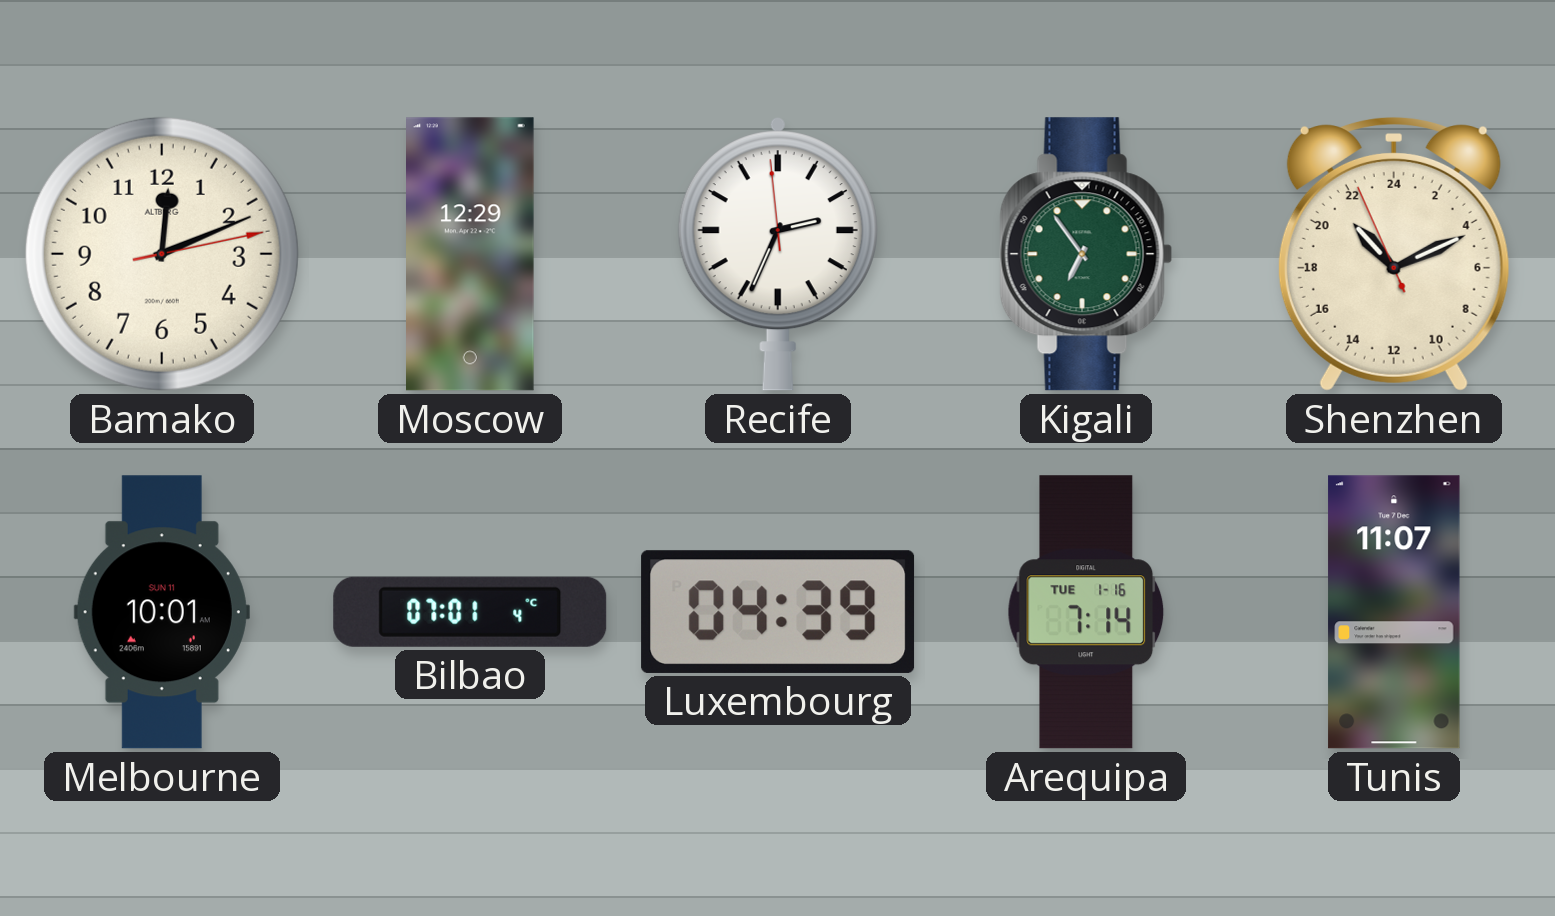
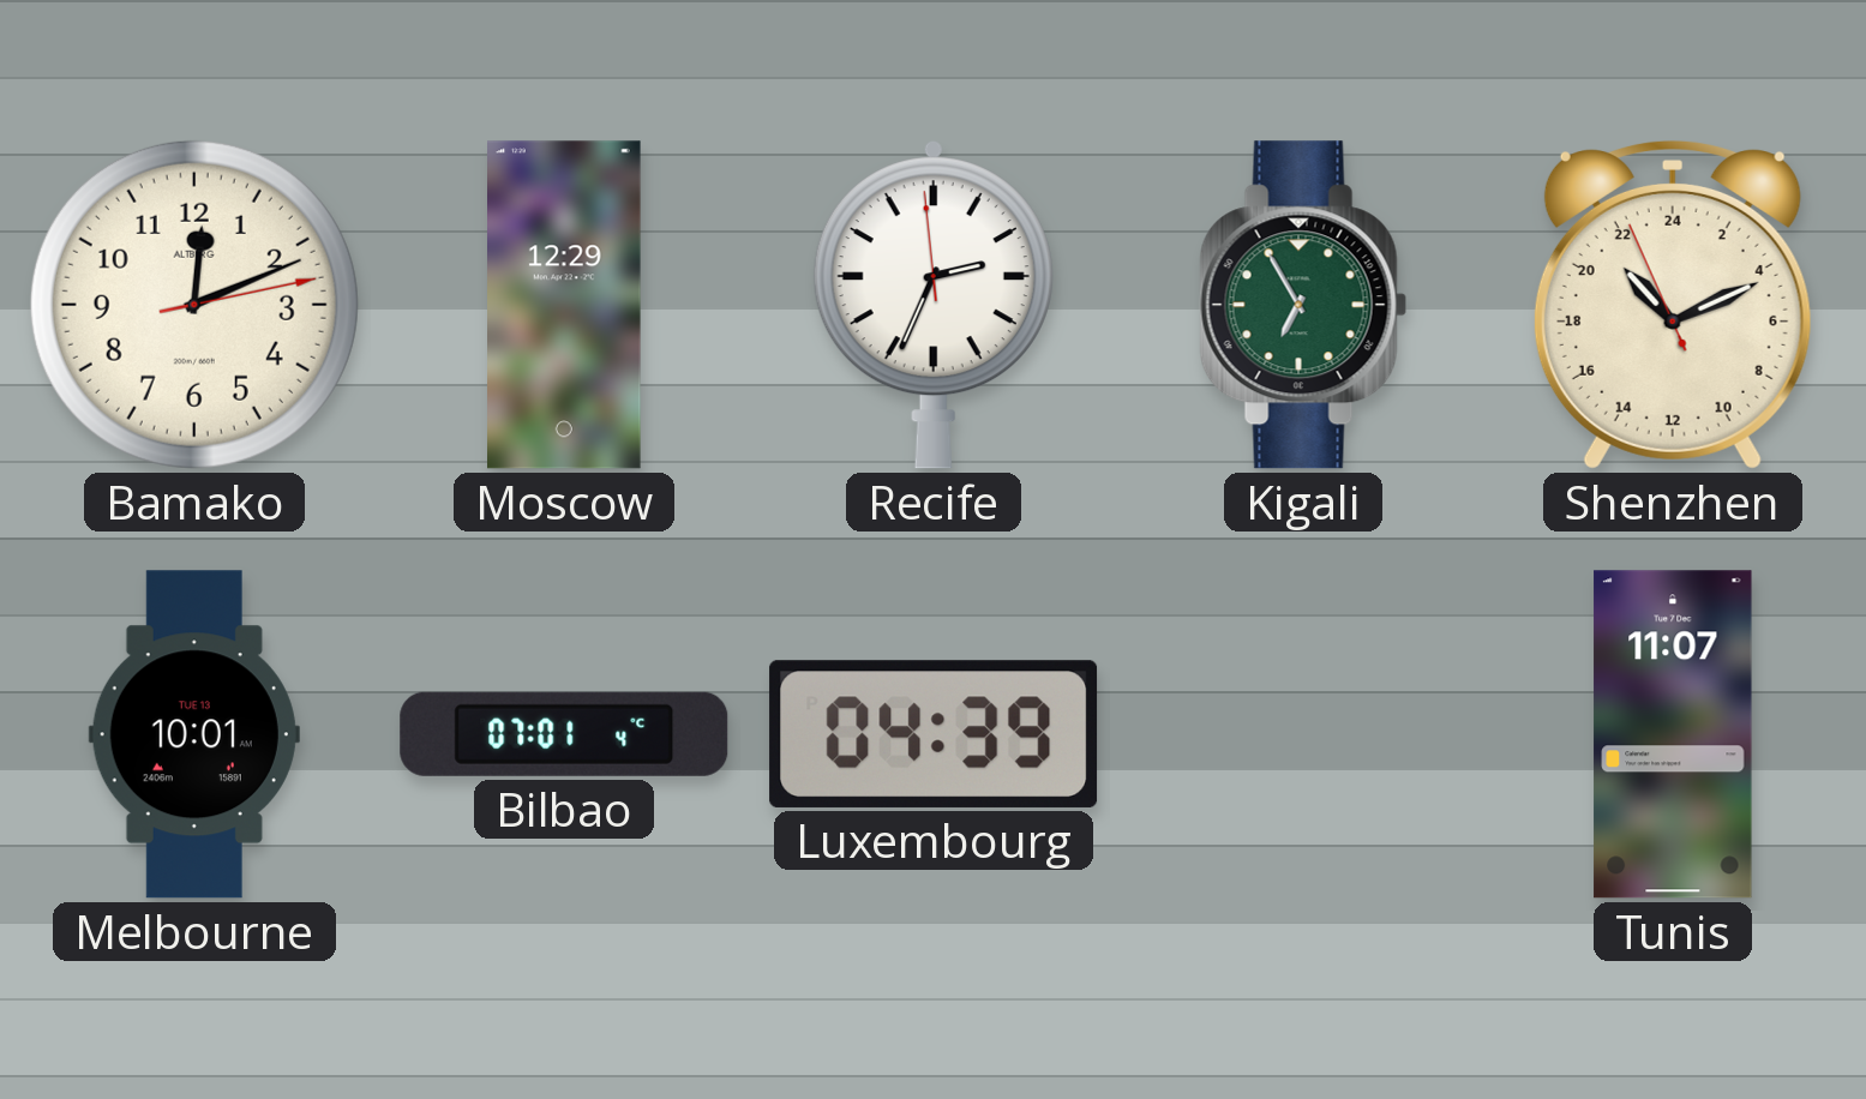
Kigali: 6:54 -> 6:55
Melbourne date: SUN 11 -> TUE 13
Arequipa: 7:14 -> none
